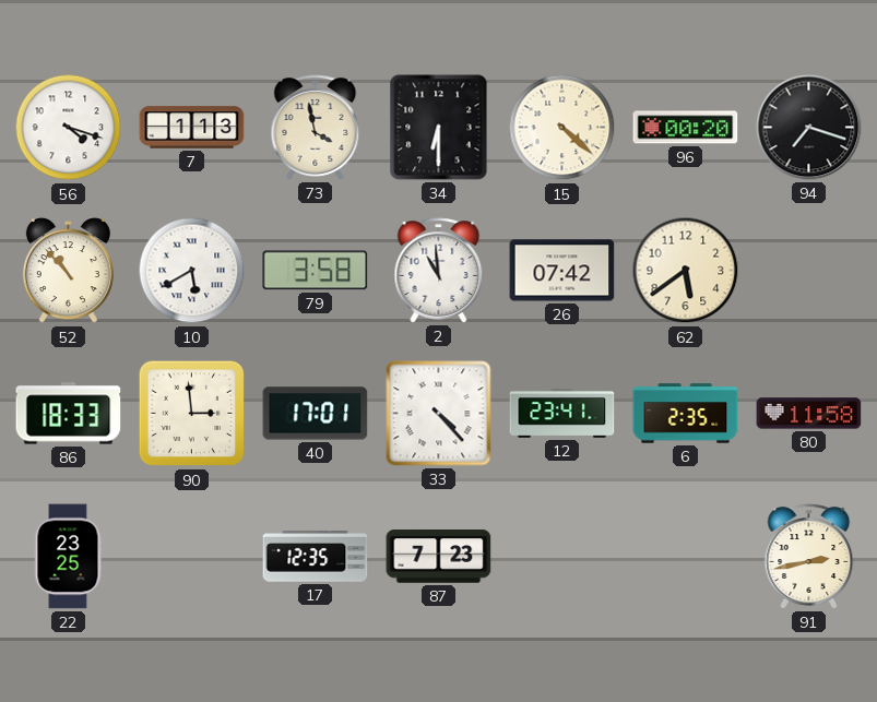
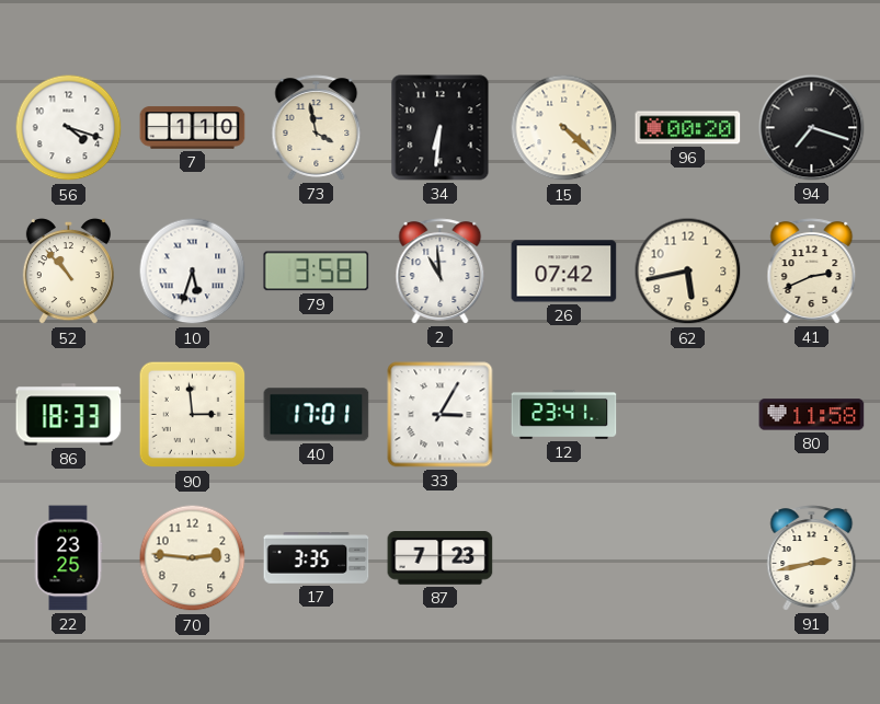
7: 1:13 -> 1:10
34: 6:30 -> 6:31
10: 5:40 -> 5:33
62: 5:39 -> 5:43
41: none -> 2:41
33: 4:23 -> 3:05
6: 2:35 -> none
70: none -> 2:46
17: 12:35 -> 3:35
